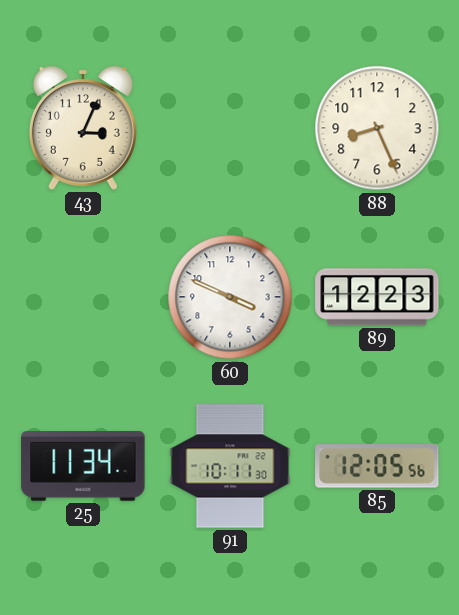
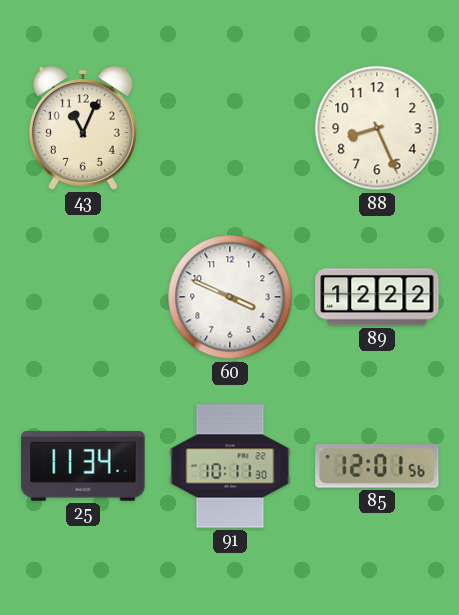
43: 3:04 -> 11:04
89: 12:23 -> 12:22
85: 12:05 -> 12:01
